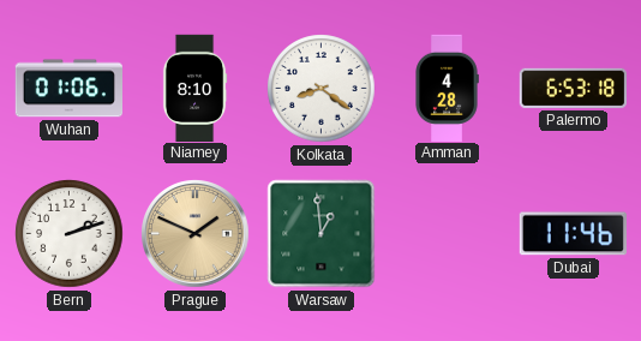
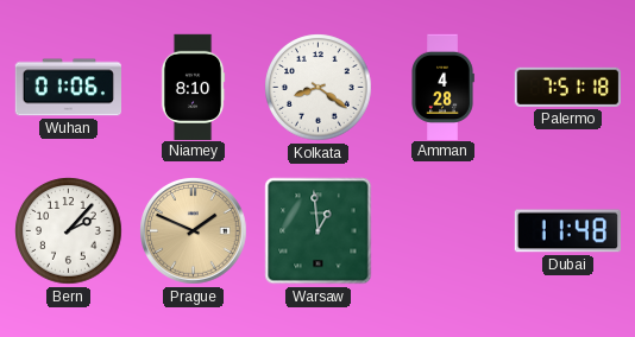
Palermo: 6:53 -> 7:51
Bern: 2:12 -> 2:07
Dubai: 11:46 -> 11:48
